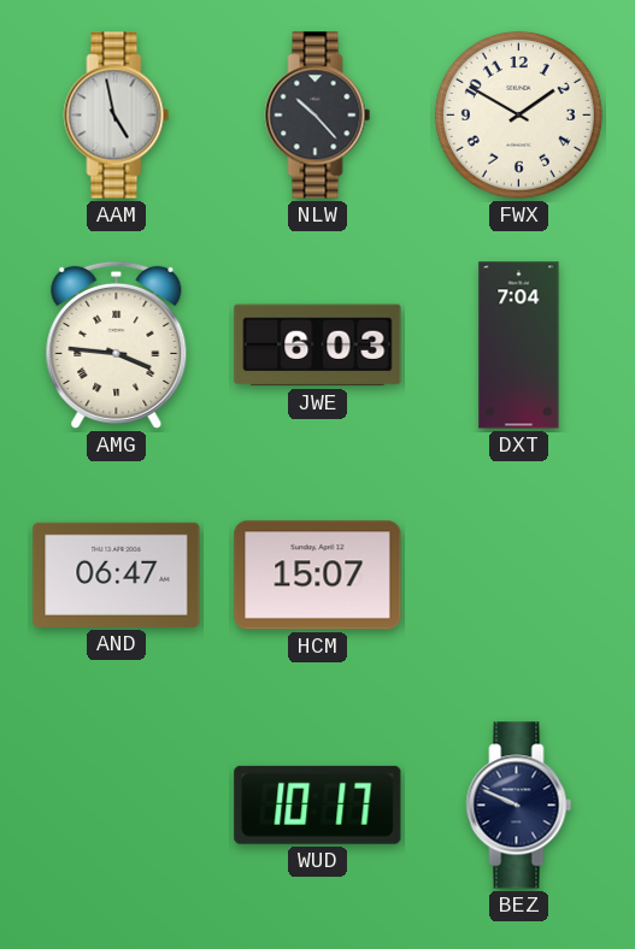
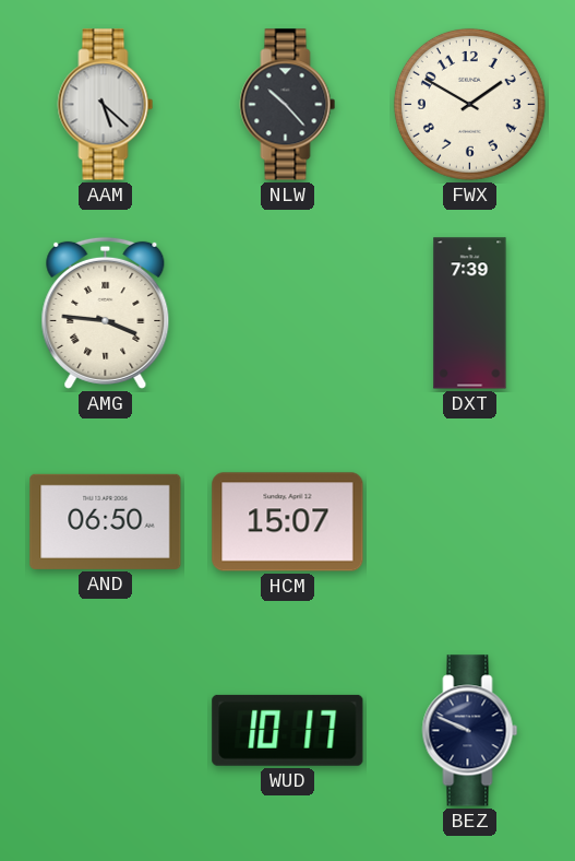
AAM: 4:58 -> 5:22
JWE: 6:03 -> none
DXT: 7:04 -> 7:39
AND: 06:47 -> 06:50
